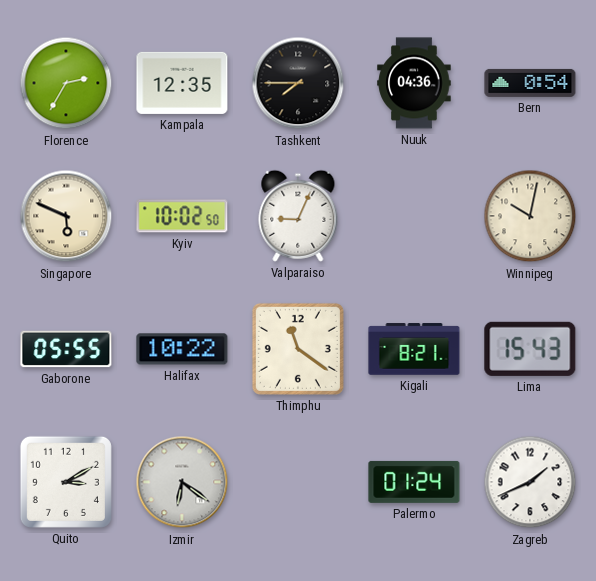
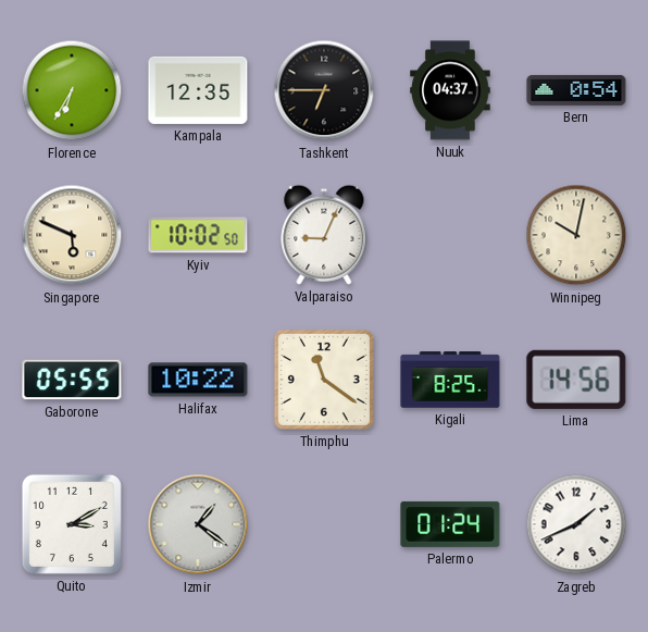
Florence: 2:35 -> 6:35
Tashkent: 7:45 -> 6:45
Nuuk: 04:36 -> 04:37
Kigali: 8:21 -> 8:25
Lima: 15:43 -> 14:56
Izmir: 6:21 -> 1:21
